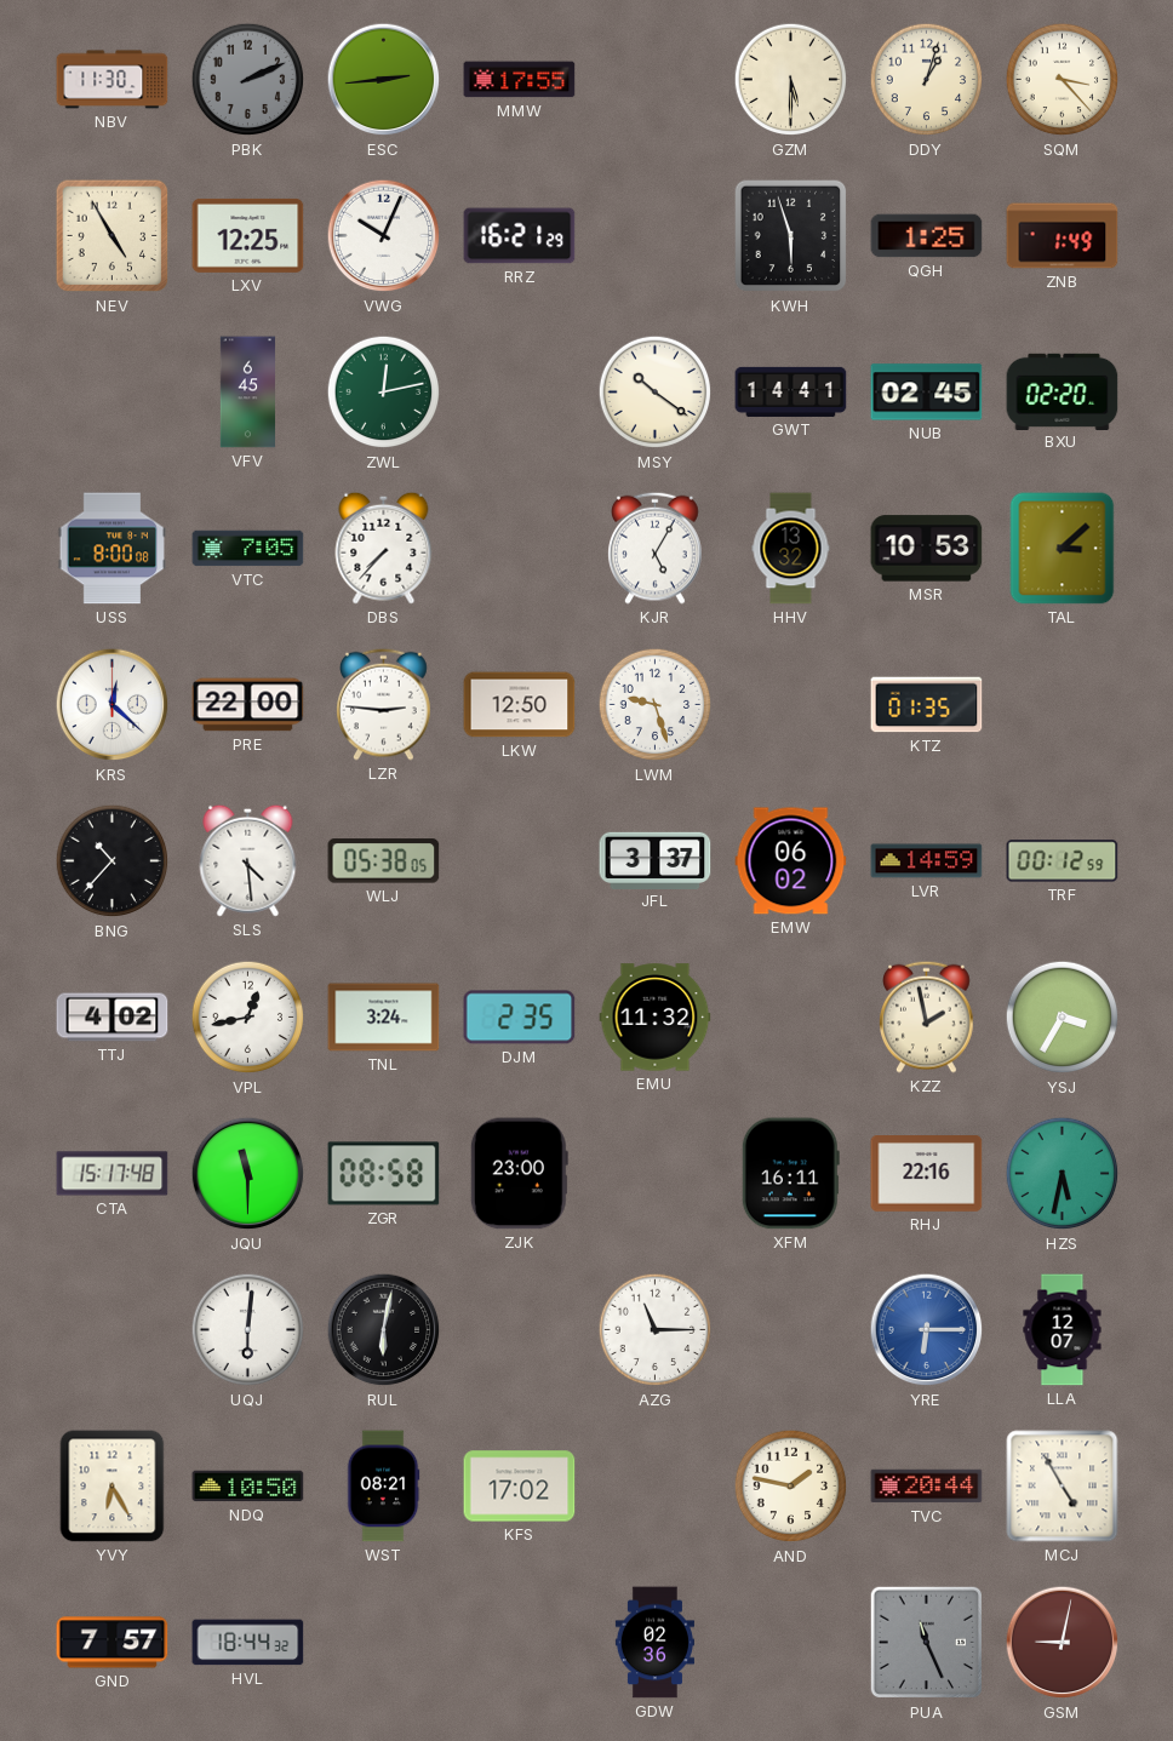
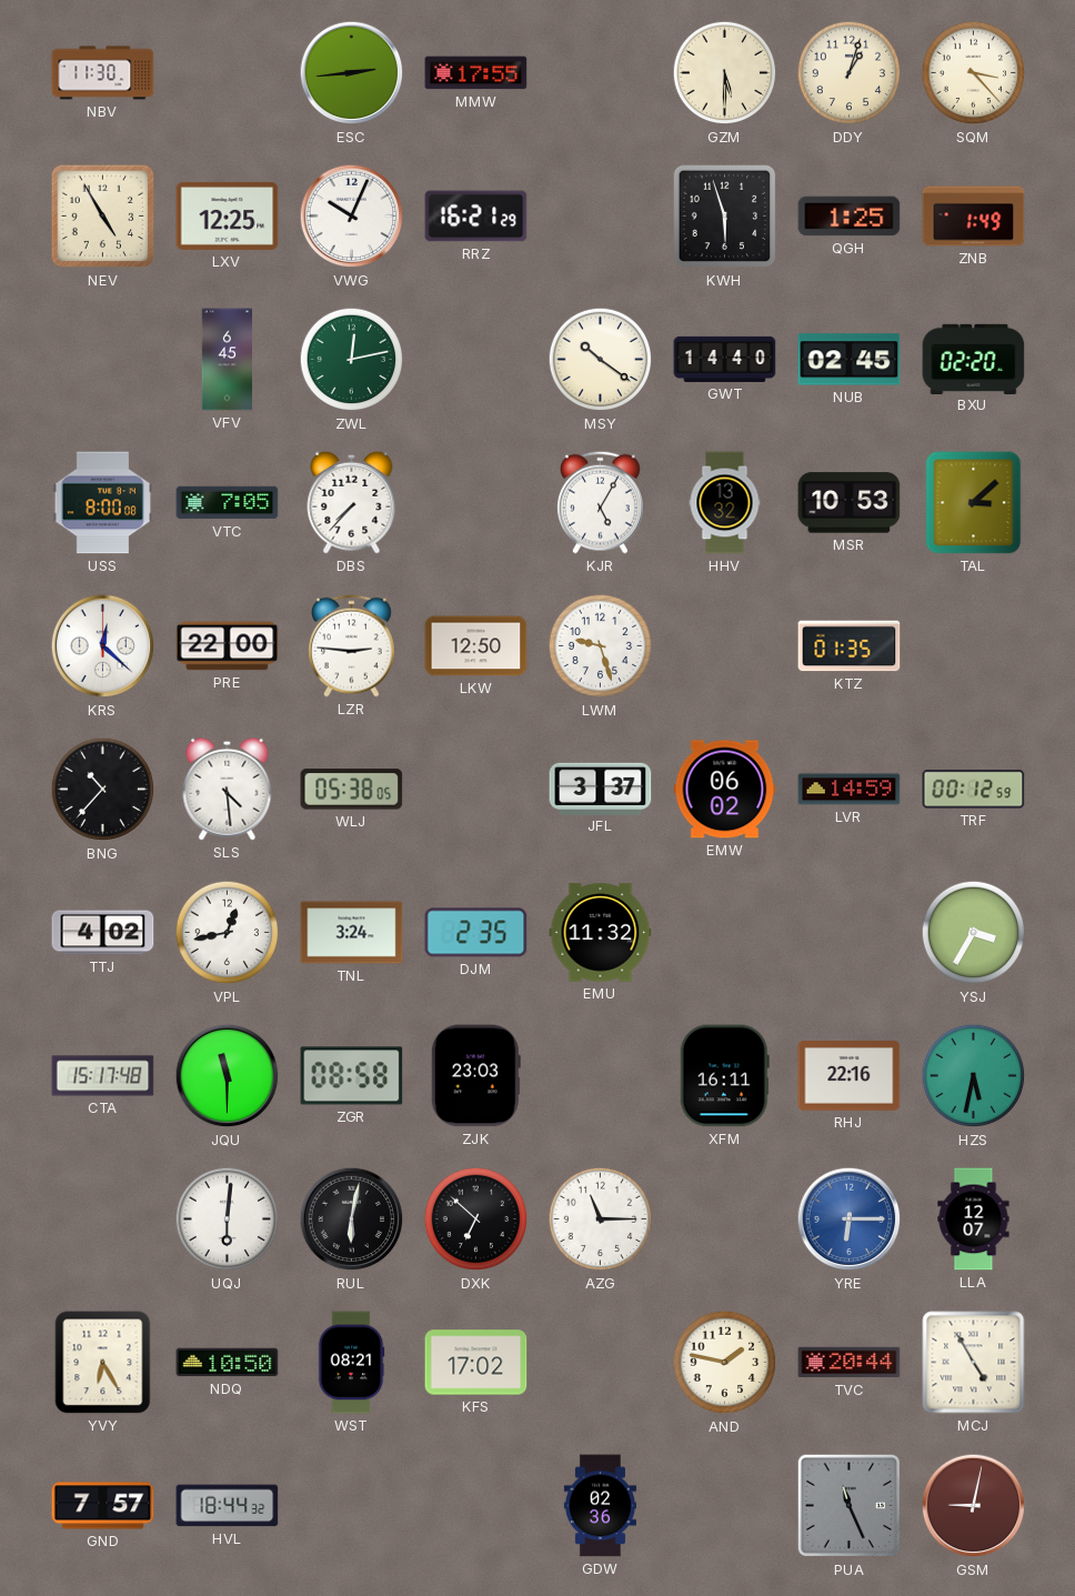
PBK: 2:11 -> none
GWT: 14:41 -> 14:40
KZZ: 1:58 -> none
ZJK: 23:00 -> 23:03
DXK: none -> 6:52
